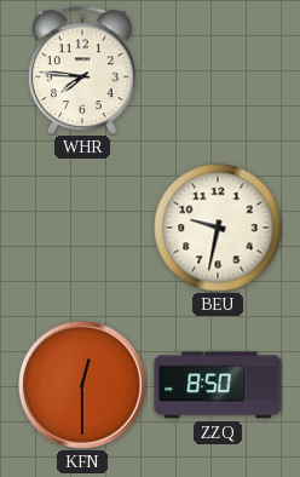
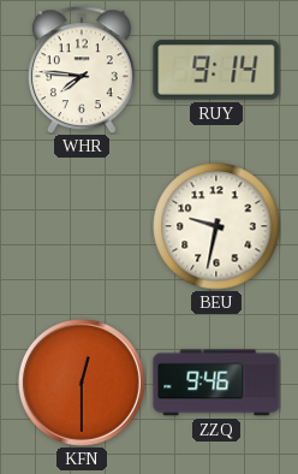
RUY: none -> 9:14
ZZQ: 8:50 -> 9:46
